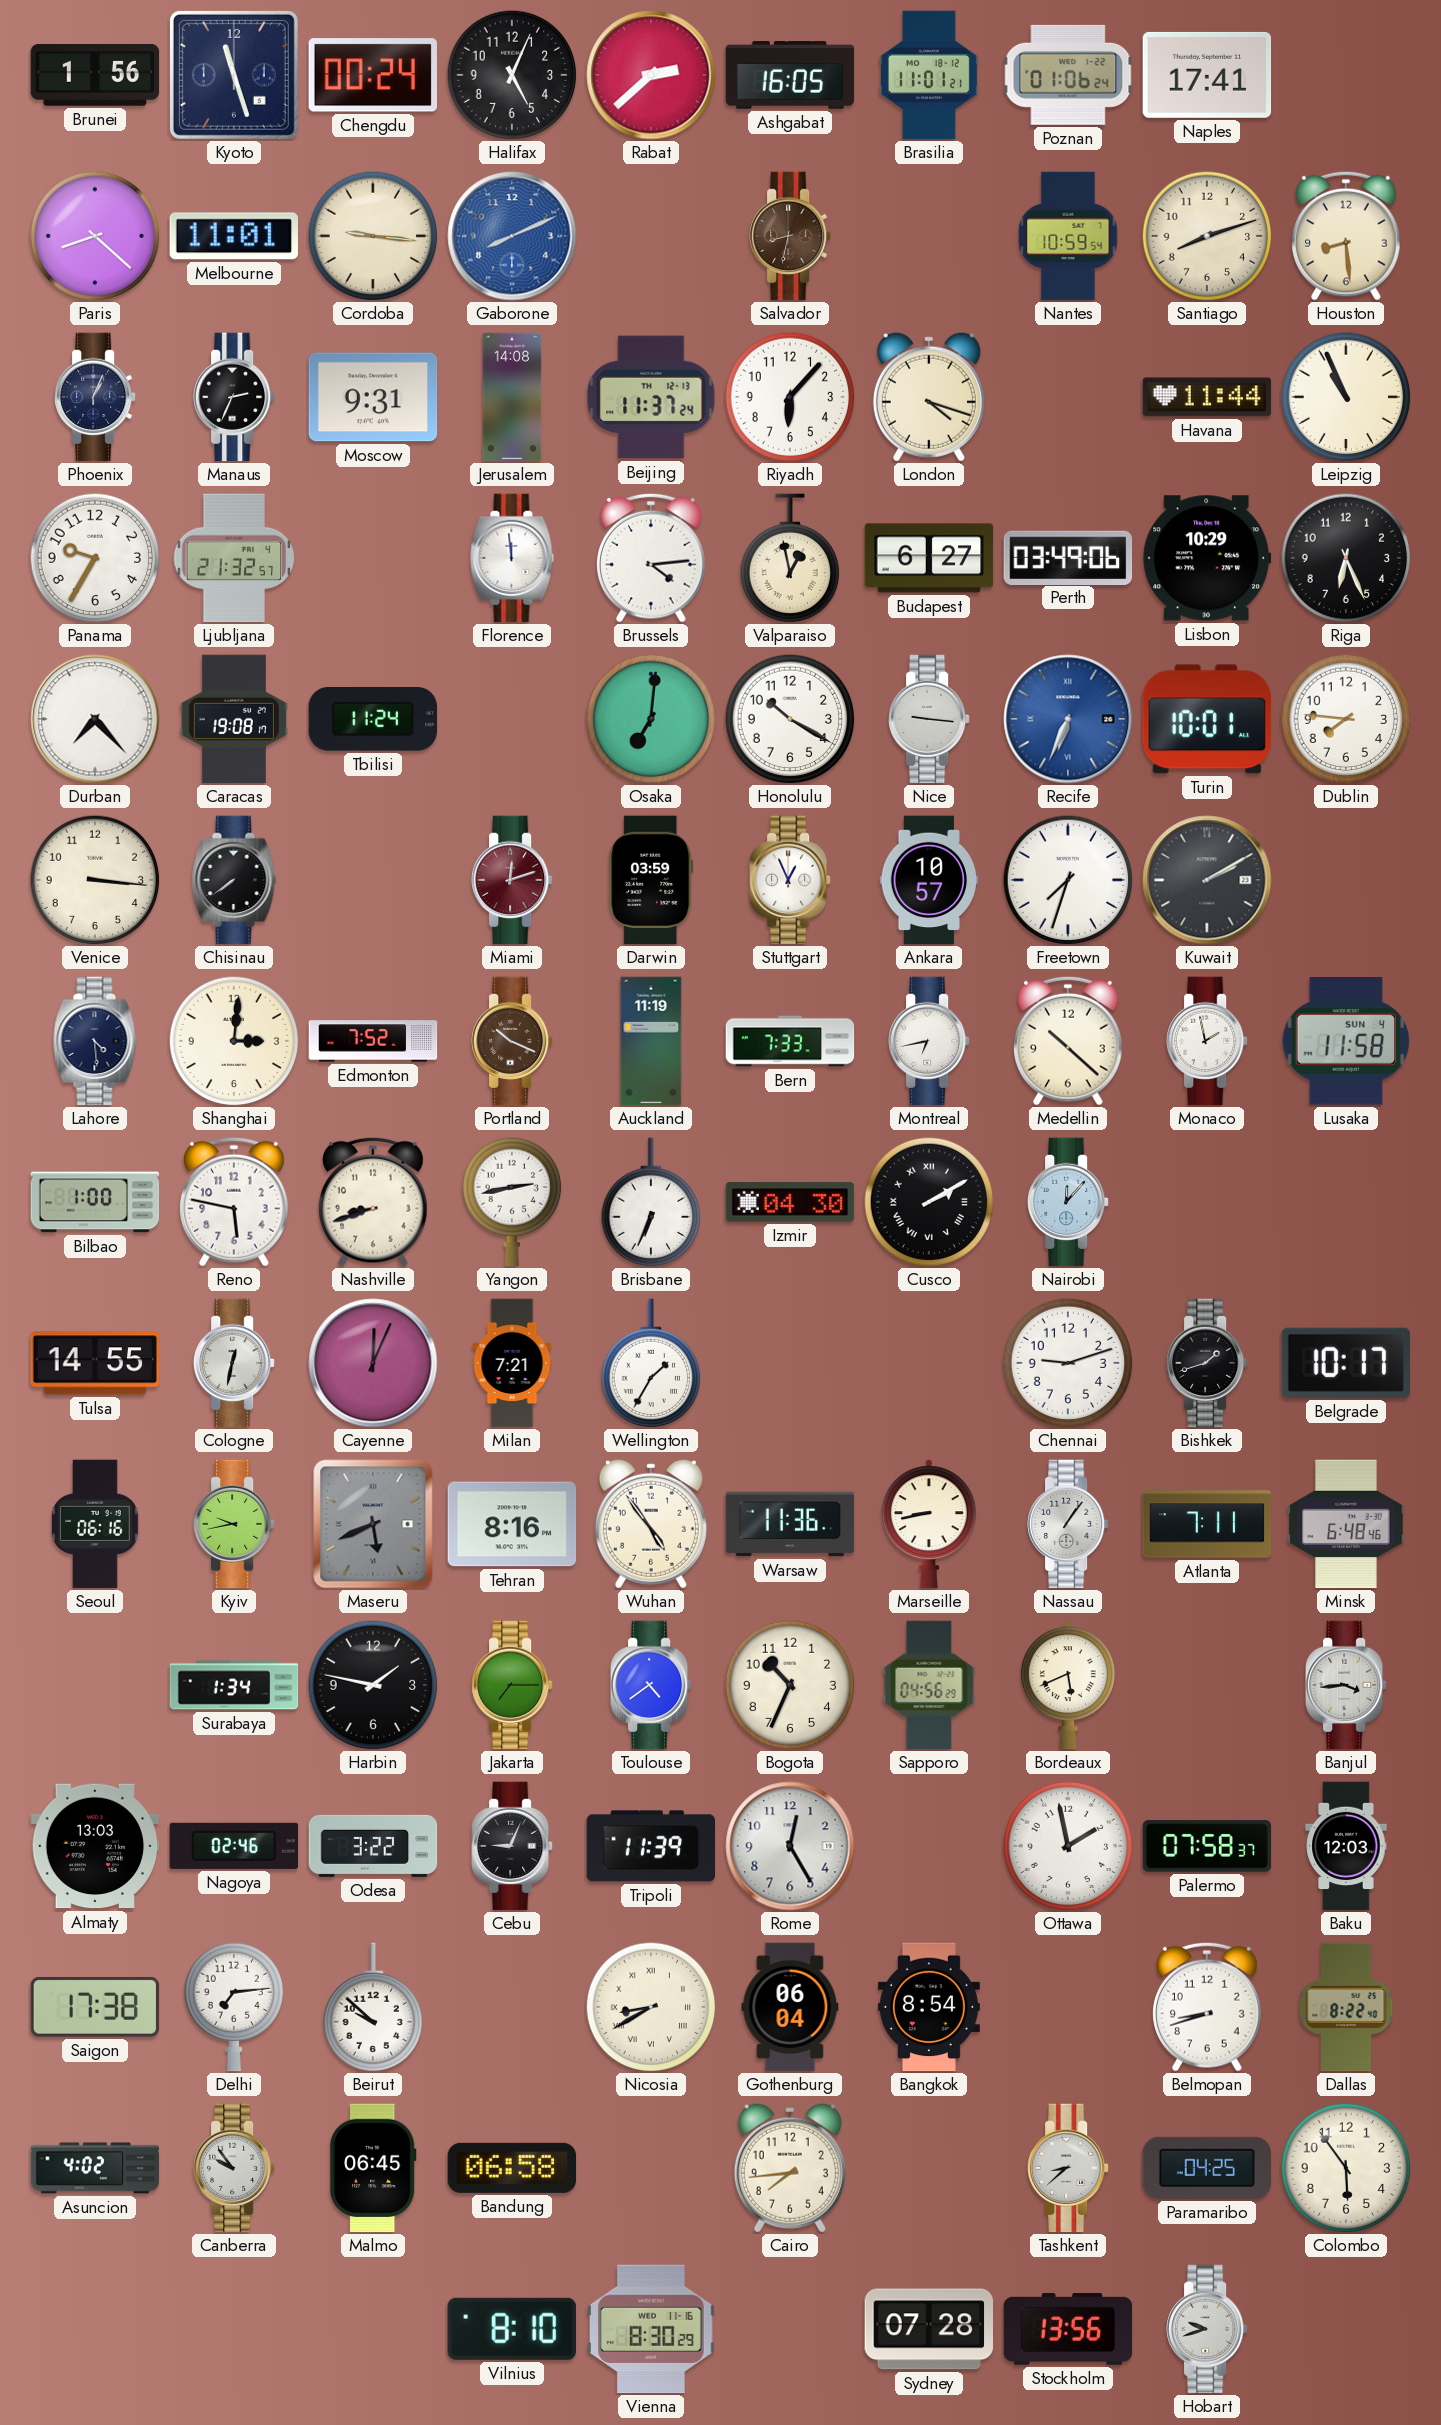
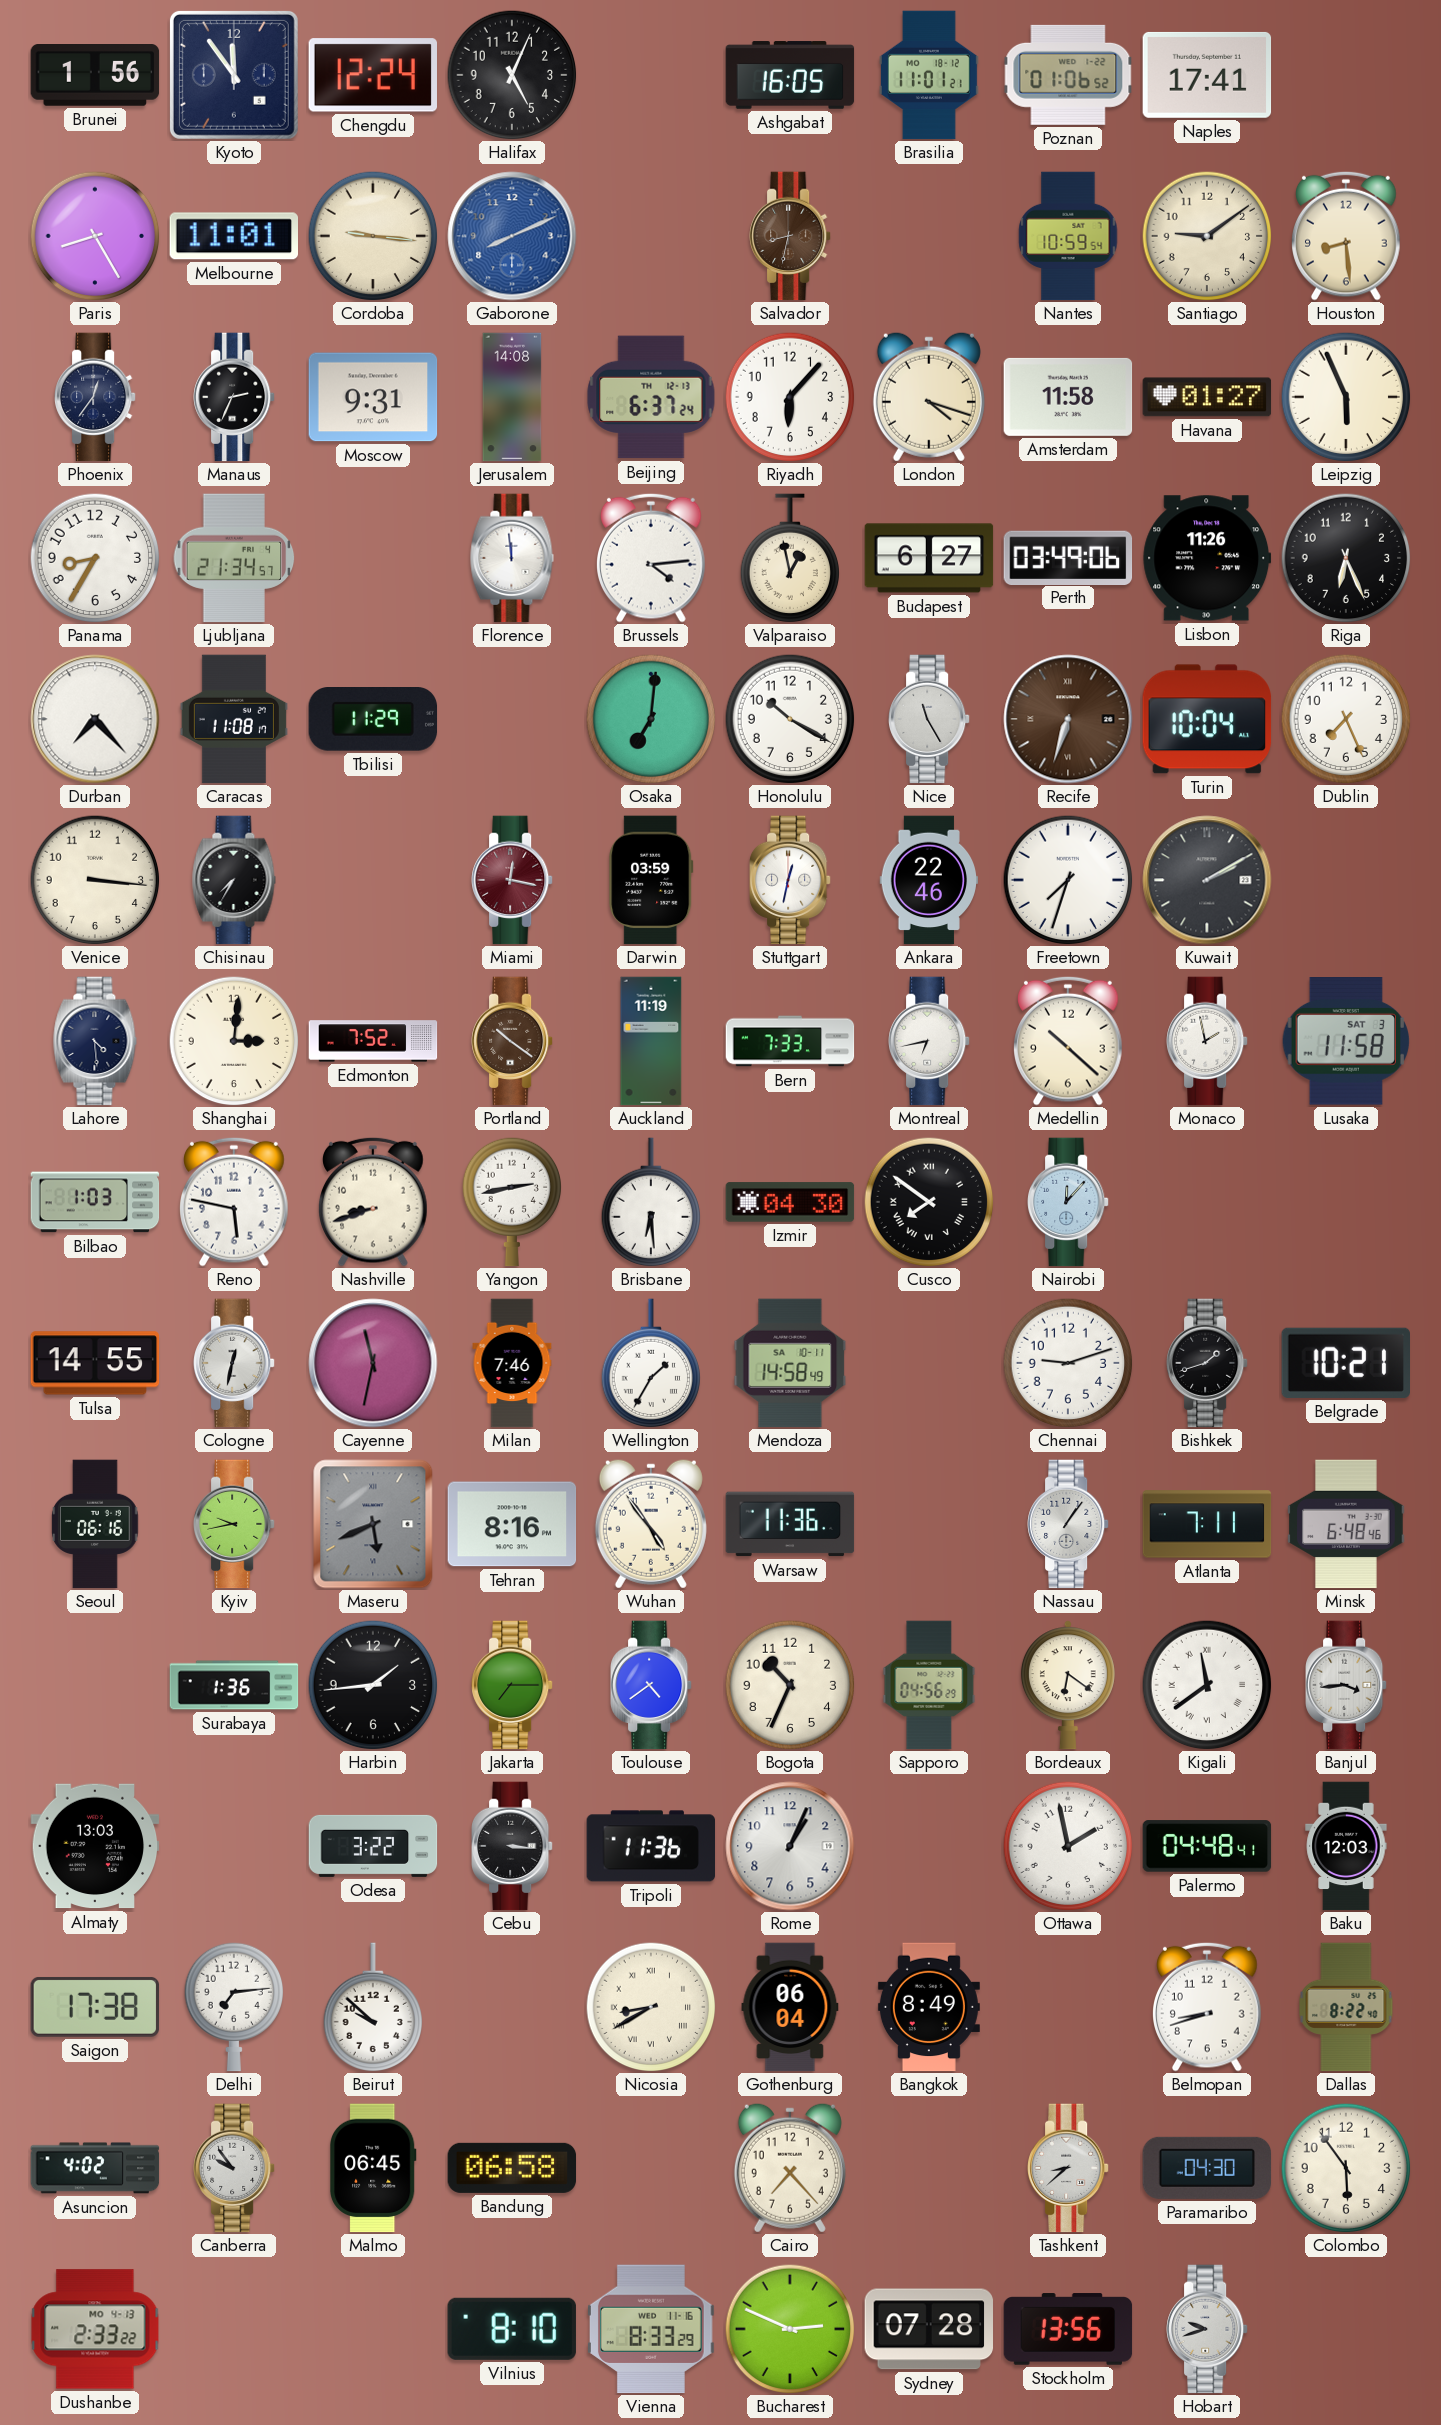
Kyoto: 11:27 -> 11:54
Chengdu: 00:24 -> 12:24
Rabat: 2:38 -> none
Poznan: 01:06:24 -> 01:06:52
Paris: 8:22 -> 8:25
Santiago: 8:12 -> 9:09
Phoenix: 1:04 -> 12:36
Beijing: 11:37 -> 6:37
Amsterdam: none -> 11:58
Havana: 11:44 -> 01:27
Leipzig: 10:56 -> 5:56
Panama: 9:35 -> 8:35
Ljubljana: 21:32 -> 21:34
Lisbon: 10:29 -> 11:26
Caracas: 19:08 -> 11:08
Tbilisi: 11:24 -> 11:29
Nice: 9:16 -> 11:25
Recife: 6:34 -> 6:33
Recife dial: blue -> brown
Turin: 10:01 -> 10:04
Dublin: 7:46 -> 7:26
Chisinau: 7:39 -> 7:35
Miami: 12:12 -> 12:17
Stuttgart: 12:56 -> 12:32
Ankara: 10:57 -> 22:46
Portland: 10:19 -> 10:21
Lusaka date: SUN 4 -> SAT 3
Bilbao: 1:00 -> 1:03
Brisbane: 6:34 -> 6:29
Cusco: 2:10 -> 7:51
Cayenne: 12:04 -> 11:32
Milan: 7:21 -> 7:46
Mendoza: none -> 14:58
Belgrade: 10:17 -> 10:21
Marseille: 8:43 -> none
Surabaya: 1:34 -> 1:36
Harbin: 1:47 -> 1:44
Bordeaux: 5:41 -> 6:21
Kigali: none -> 11:39
Nagoya: 02:46 -> none
Cebu: 9:04 -> 3:16
Tripoli: 11:39 -> 11:36
Rome: 12:25 -> 1:04
Palermo: 07:58 -> 04:48
Bangkok: 8:54 -> 8:49
Cairo: 7:44 -> 7:23
Paramaribo: 04:25 -> 04:30
Dushanbe: none -> 2:33
Vienna: 8:30 -> 8:33
Bucharest: none -> 2:49
